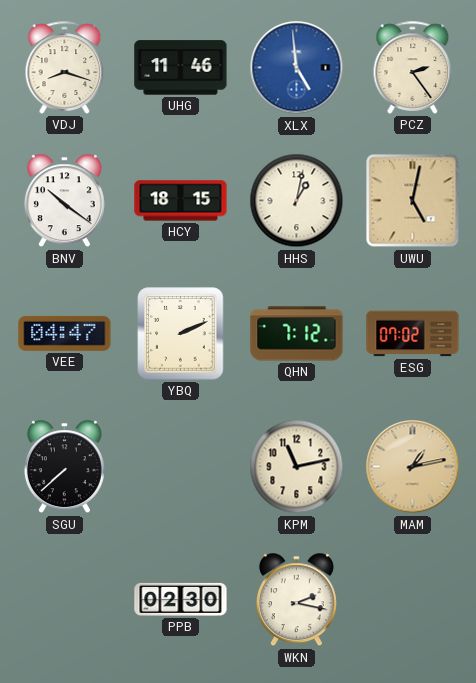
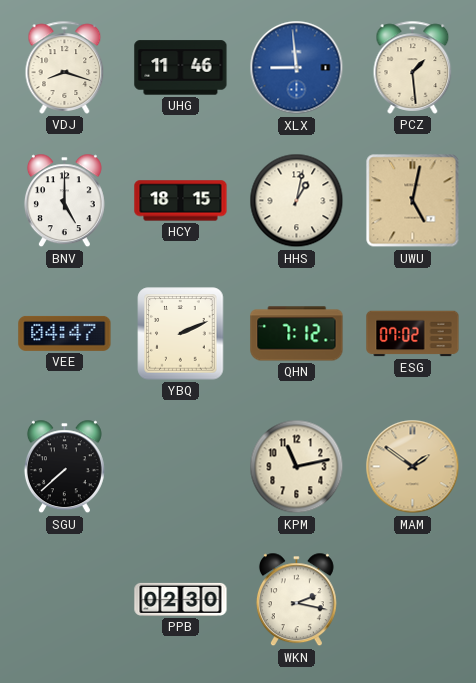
XLX: 4:59 -> 8:59
PCZ: 2:24 -> 1:29
BNV: 10:21 -> 5:00
MAM: 1:13 -> 1:51
